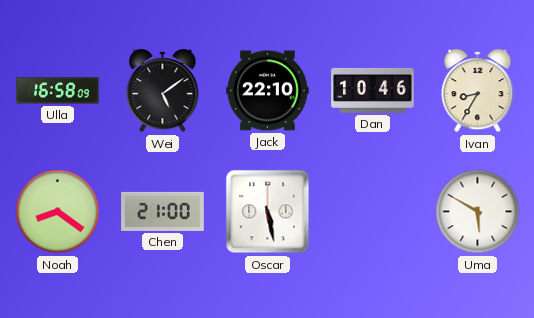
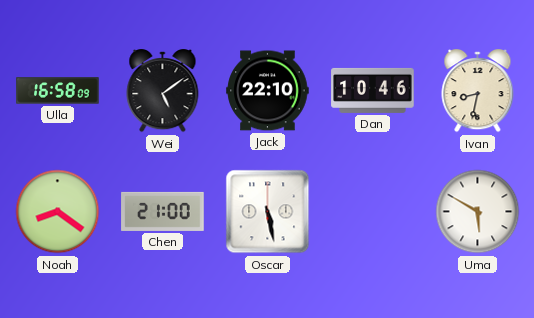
Ivan: 8:35 -> 8:32
